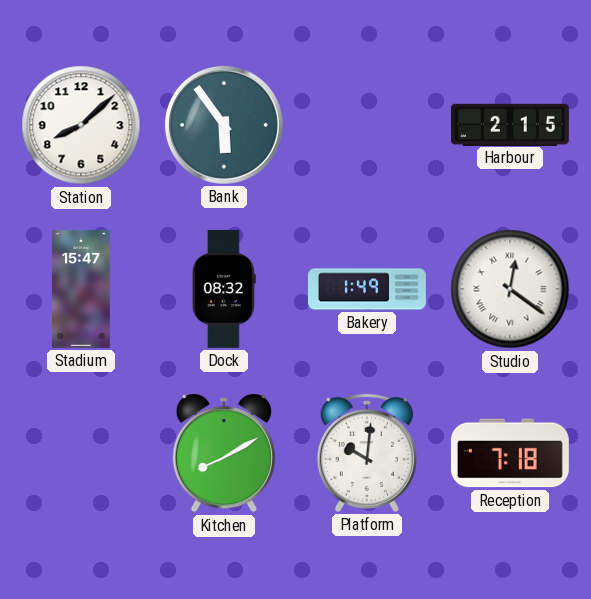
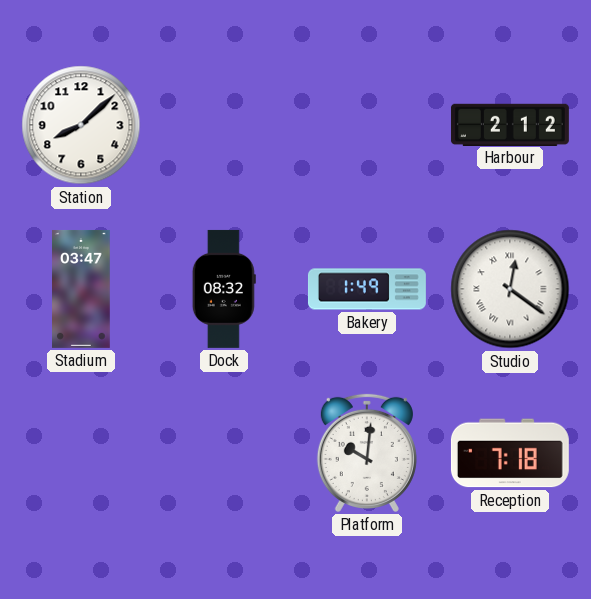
Bank: 5:54 -> none
Harbour: 2:15 -> 2:12
Stadium: 15:47 -> 03:47
Kitchen: 8:10 -> none
